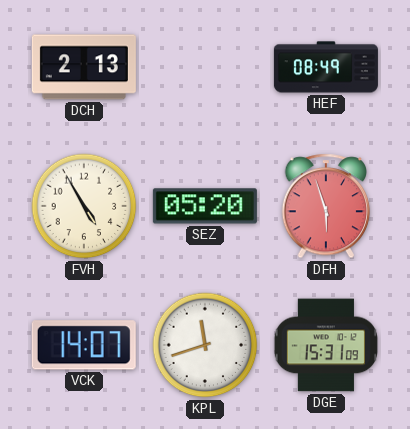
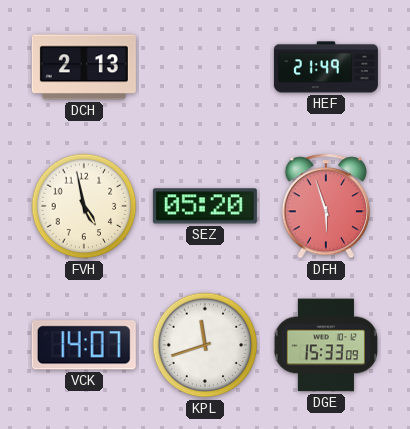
HEF: 08:49 -> 21:49
FVH: 4:55 -> 4:58
DGE: 15:31 -> 15:33
